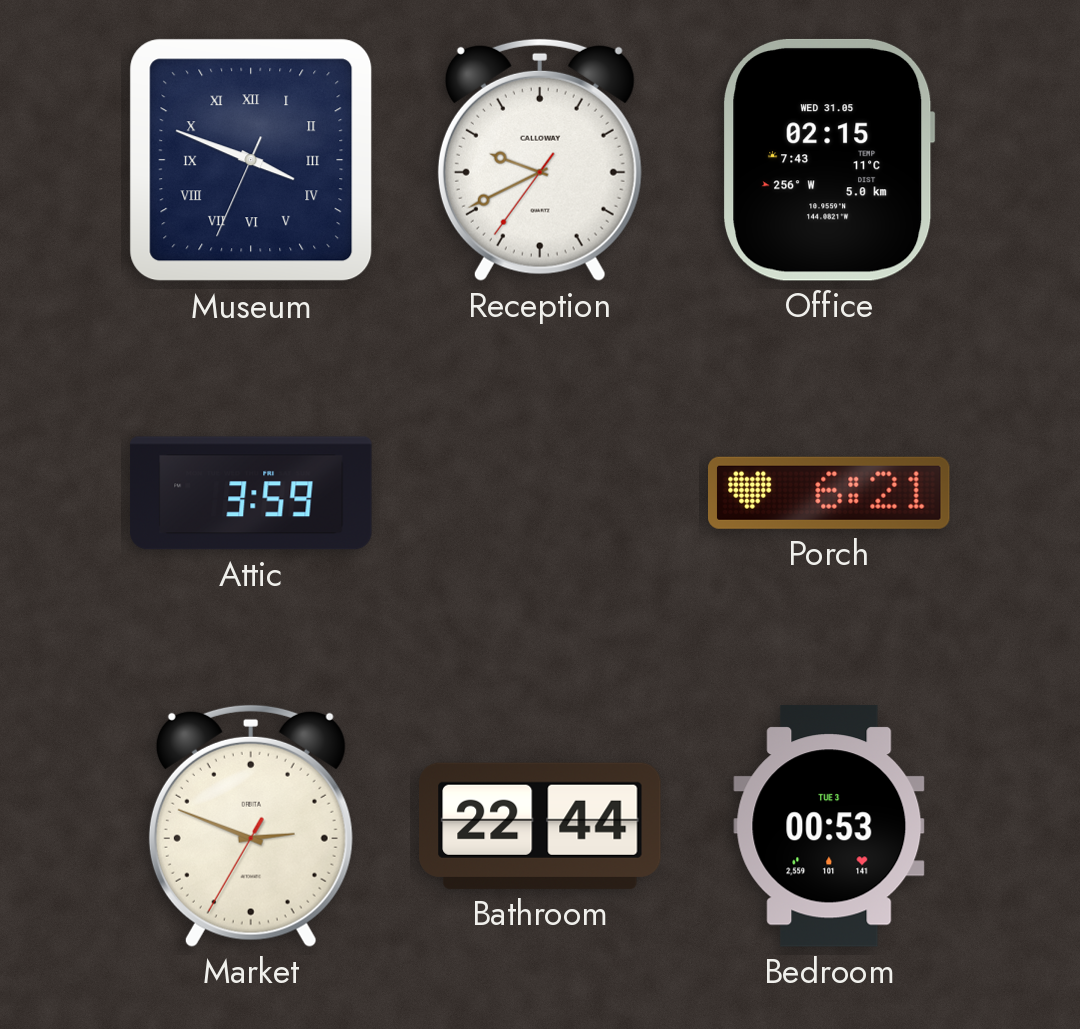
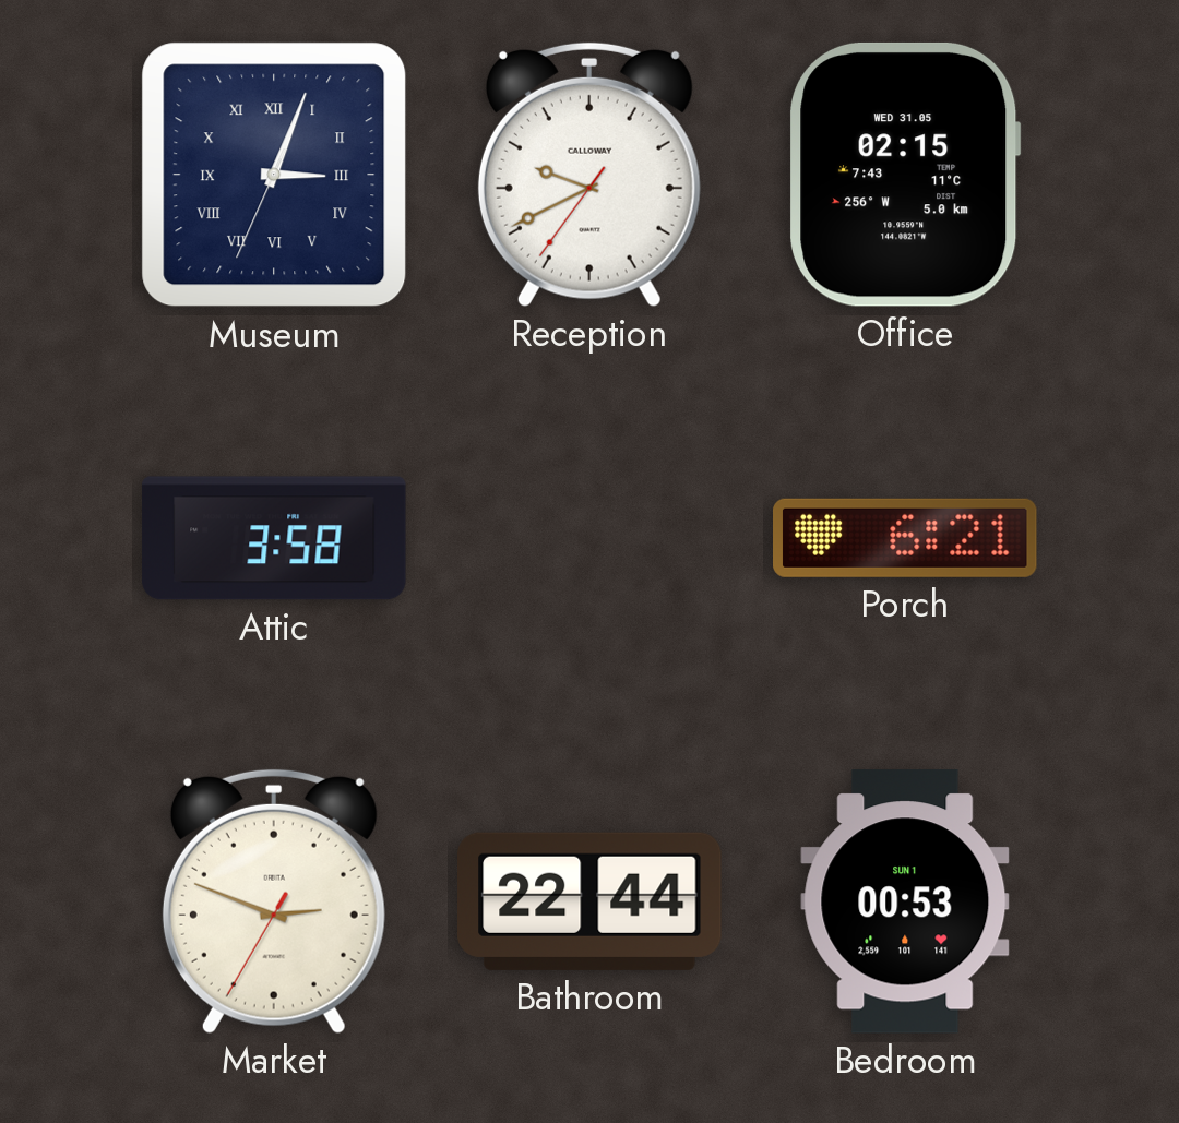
Museum: 3:48 -> 3:03
Attic: 3:59 -> 3:58
Bedroom date: TUE 3 -> SUN 1
